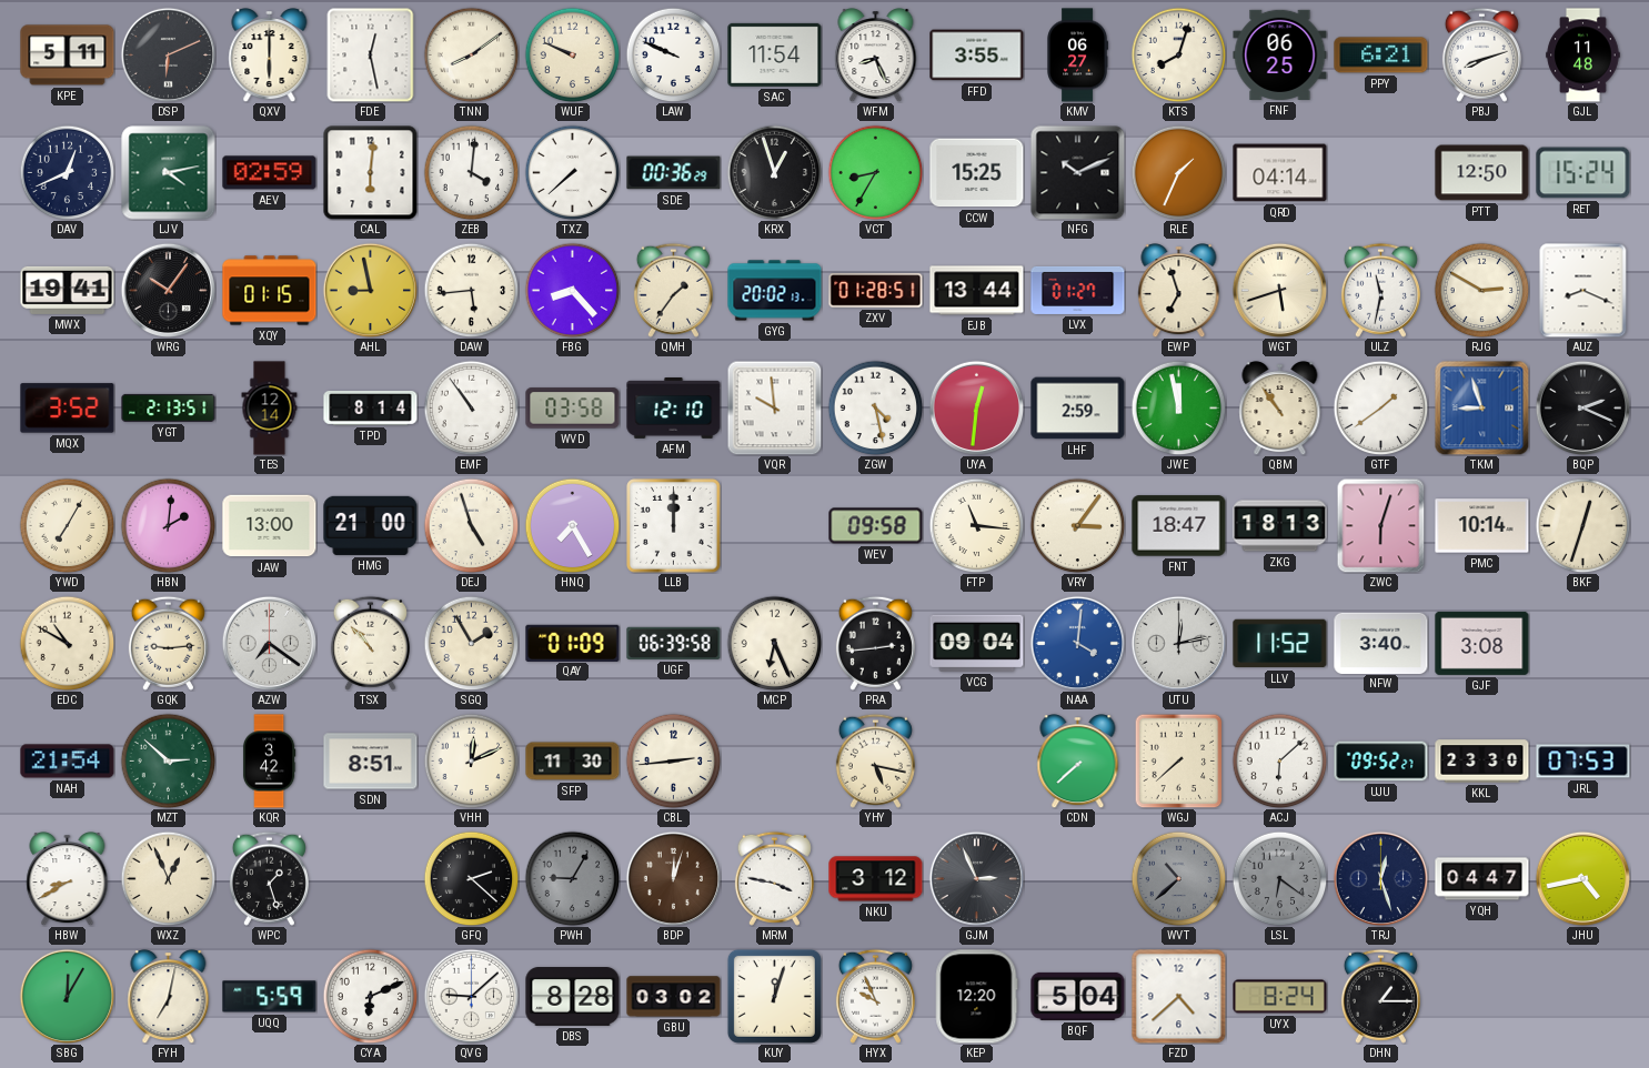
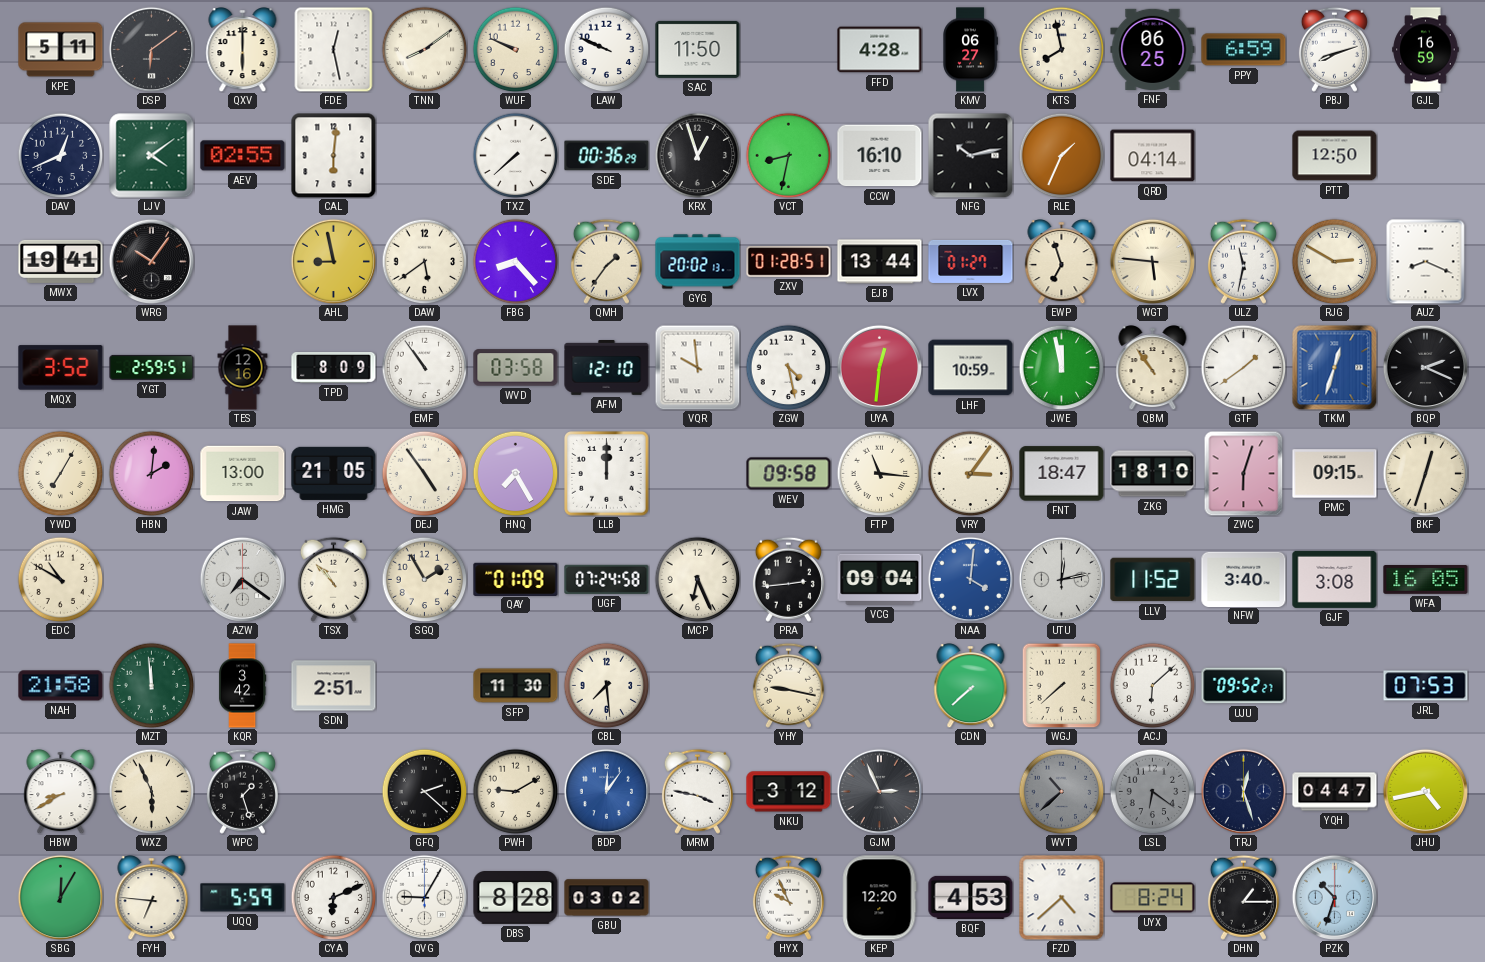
DSP: 6:11 -> 6:09
SAC: 11:54 -> 11:50
WFM: 8:26 -> none
FFD: 3:55 -> 4:28
KTS: 8:03 -> 7:58
PPY: 6:21 -> 6:59
GJL: 11:48 -> 16:59
LJV: 4:13 -> 4:09
AEV: 02:59 -> 02:55
ZEB: 4:01 -> none
VCT: 8:35 -> 8:32
CCW: 15:25 -> 16:10
NFG: 10:11 -> 10:13
RET: 15:24 -> none
XQY: 01:15 -> none
DAW: 5:44 -> 5:39
WGT: 5:42 -> 5:46
YGT: 2:13 -> 2:59
TES: 12:14 -> 12:16
TPD: 8:14 -> 8:09
LHF: 2:59 -> 10:59
TKM: 8:57 -> 12:33
HMG: 21:00 -> 21:05
DEJ: 4:57 -> 4:54
ZKG: 18:13 -> 18:10
PMC: 10:14 -> 09:15
GQK: 9:14 -> none
UGF: 06:39 -> 07:24
WFA: none -> 16:05
NAH: 21:54 -> 21:58
MZT: 2:52 -> 11:59
SDN: 8:51 -> 2:51
VHH: 12:11 -> none
CBL: 2:44 -> 7:29
YHY: 5:17 -> 9:17
KKL: 23:30 -> none
WXZ: 12:56 -> 5:56
PWH: 9:05 -> 9:10
PWH dial: grey -> cream
BDP: 12:03 -> 12:06
BDP dial: brown -> blue
FYH: 7:02 -> 6:46
QVG: 9:08 -> 9:05
KUY: 12:03 -> none
BQF: 5:04 -> 4:53
PZK: none -> 10:33
